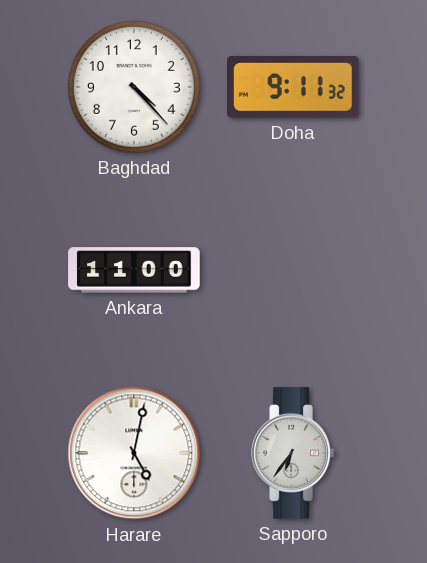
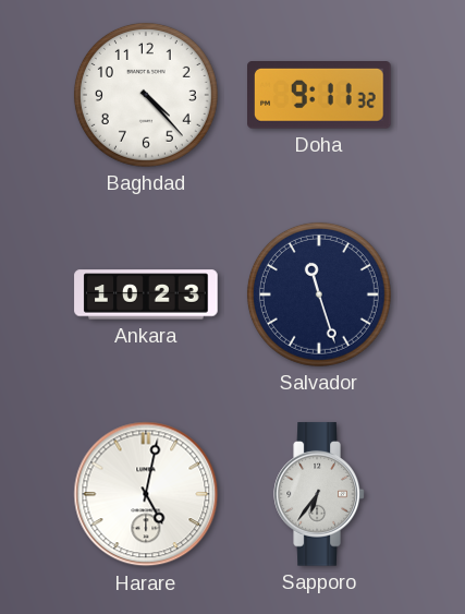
Ankara: 11:00 -> 10:23
Salvador: none -> 11:27
